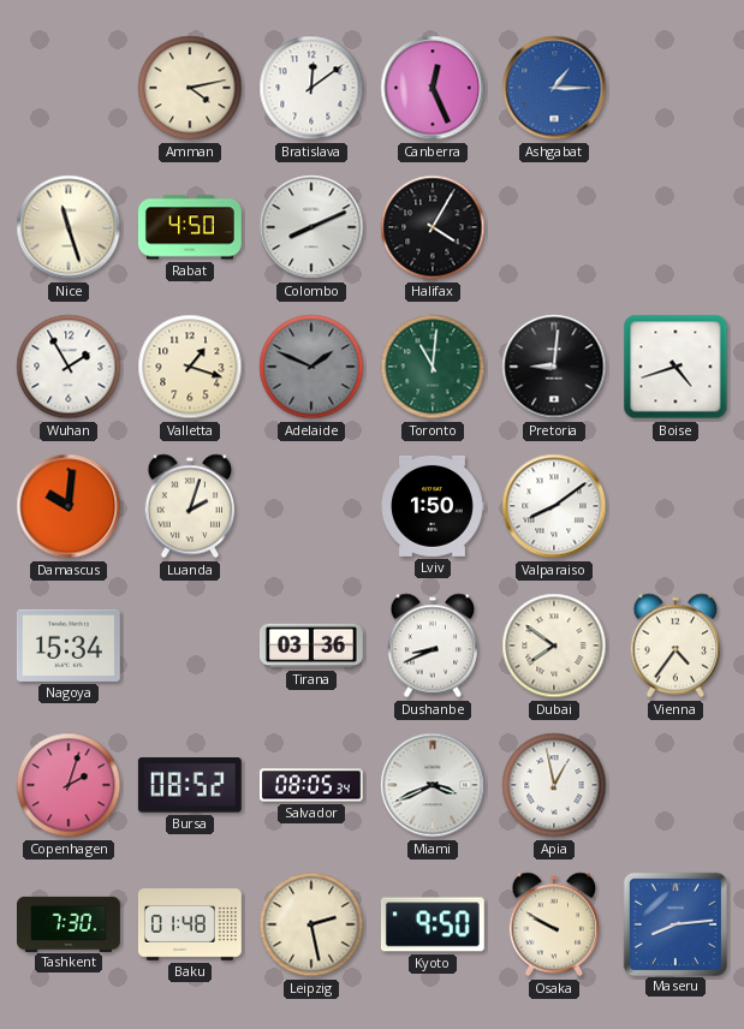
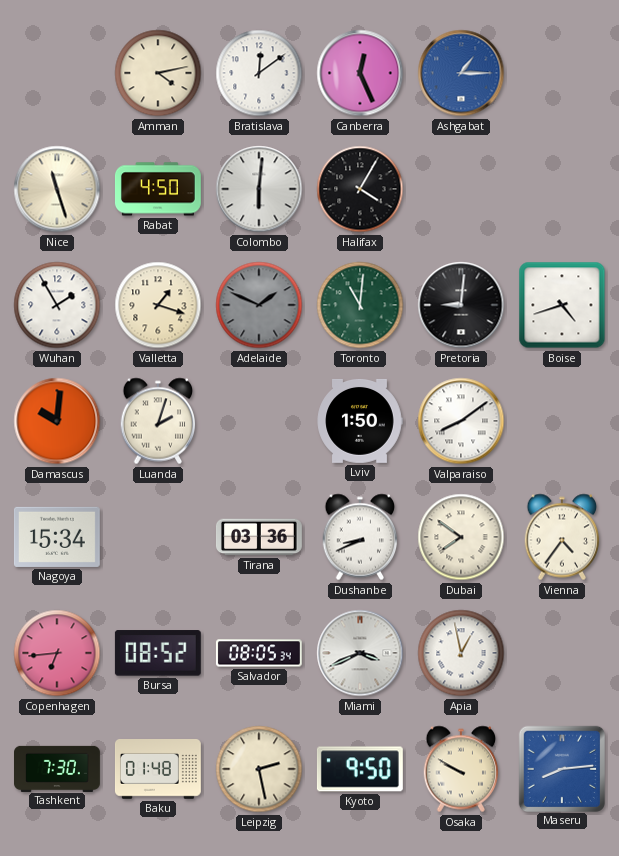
Colombo: 8:11 -> 6:01
Copenhagen: 2:03 -> 6:44
